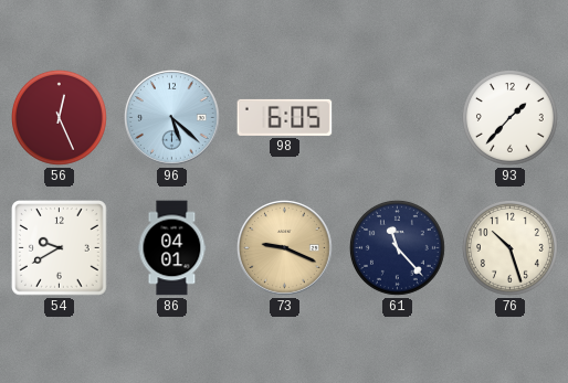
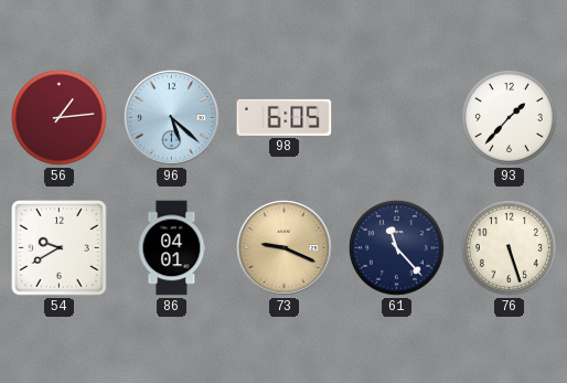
56: 12:26 -> 1:14
76: 10:27 -> 5:27
